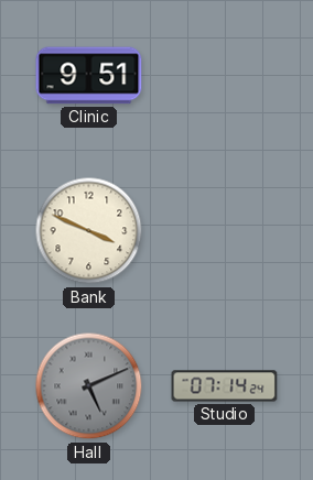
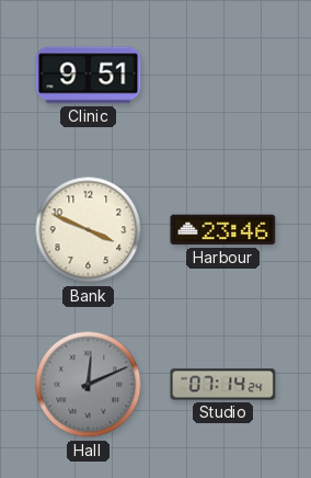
Harbour: none -> 23:46
Hall: 5:11 -> 12:11
